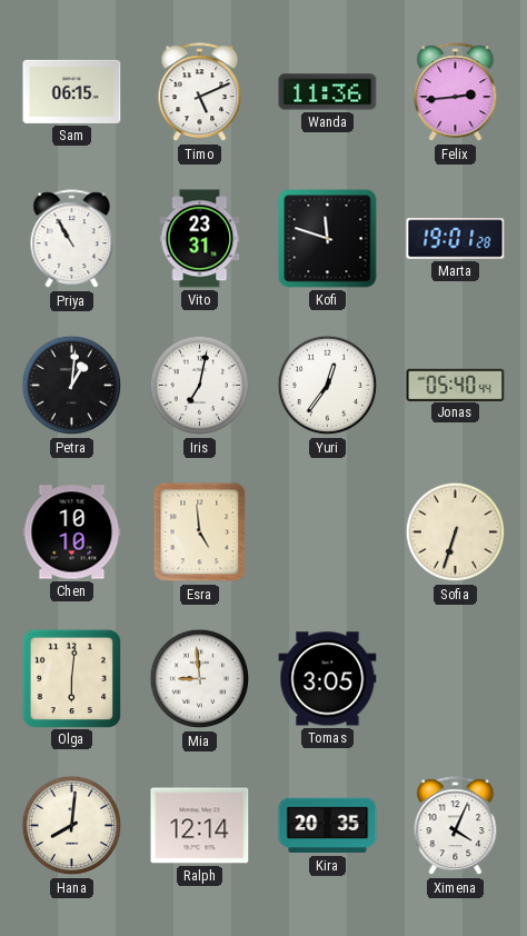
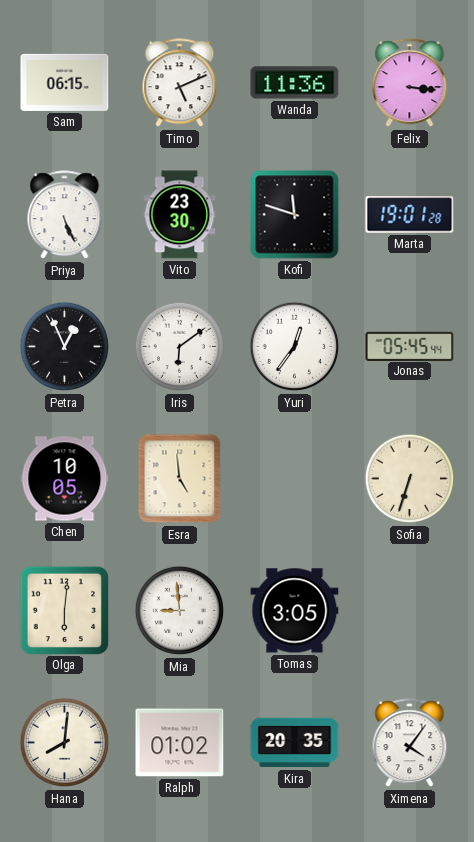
Felix: 2:44 -> 3:16
Priya: 10:55 -> 5:26
Vito: 23:31 -> 23:30
Petra: 1:01 -> 12:56
Iris: 7:02 -> 6:09
Jonas: 05:40 -> 05:45
Chen: 10:10 -> 10:05
Ralph: 12:14 -> 01:02
Ximena: 4:04 -> 4:06
